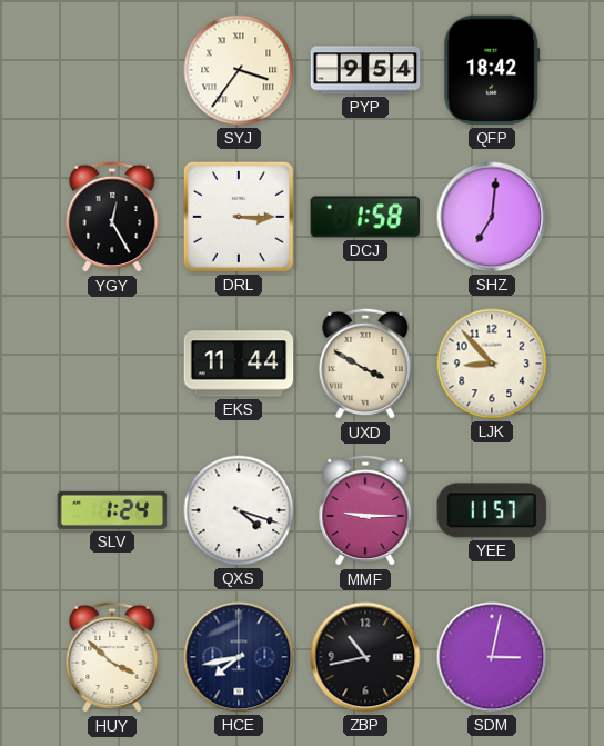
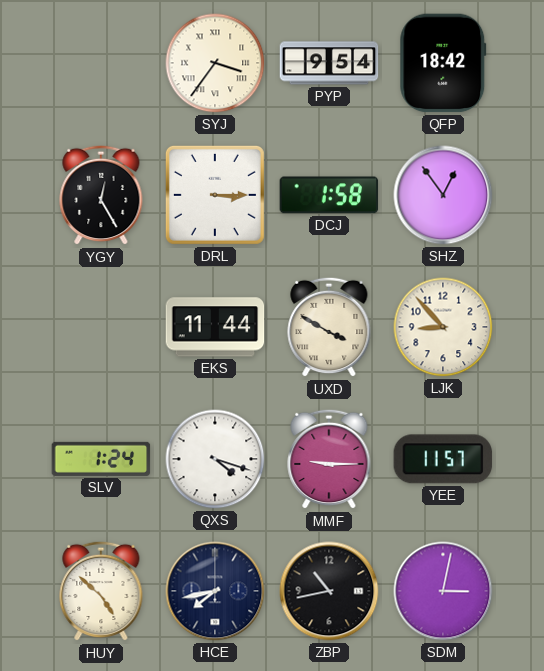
SHZ: 7:01 -> 12:54
HUY: 3:52 -> 4:52
